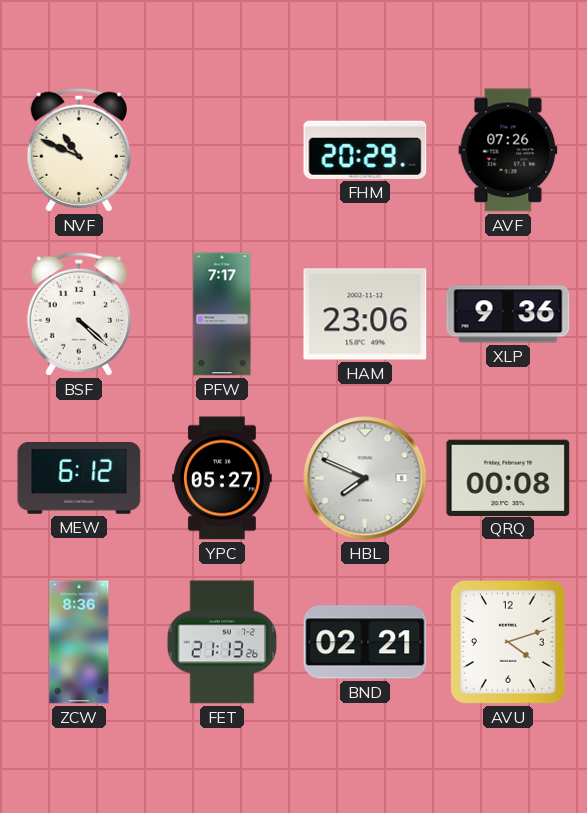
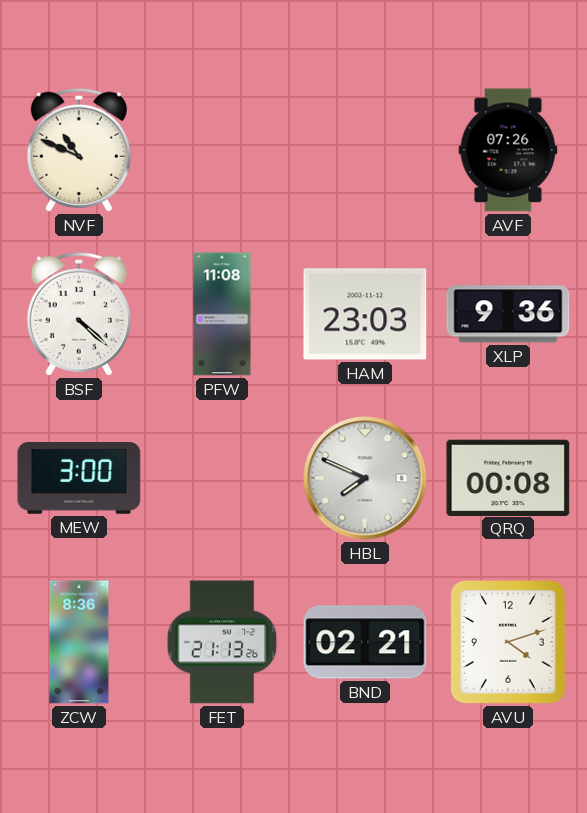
FHM: 20:29 -> none
PFW: 7:17 -> 11:08
HAM: 23:06 -> 23:03
MEW: 6:12 -> 3:00
YPC: 05:27 -> none
